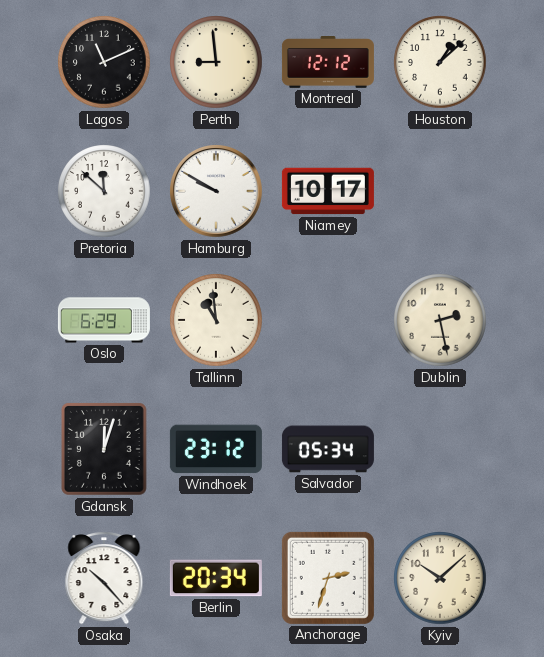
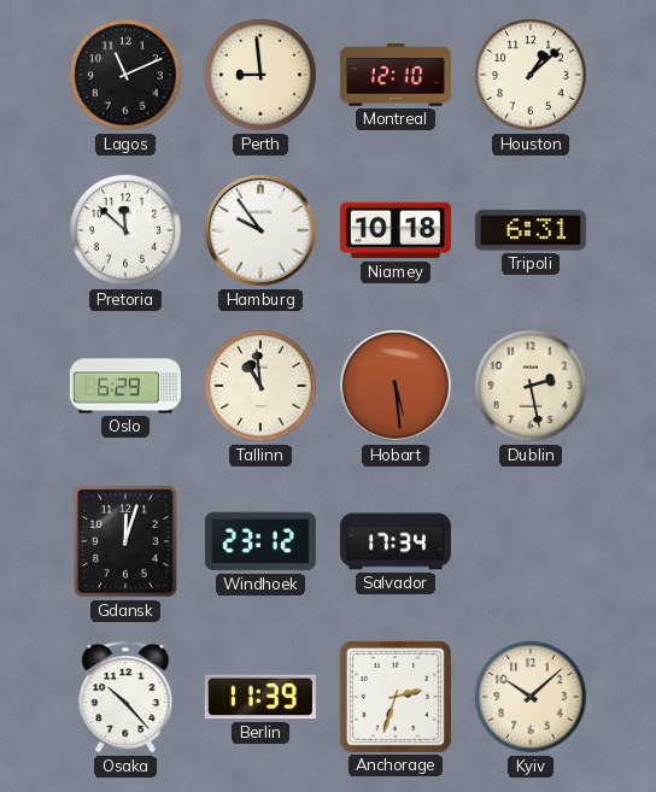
Montreal: 12:12 -> 12:10
Hamburg: 9:50 -> 9:54
Niamey: 10:17 -> 10:18
Tripoli: none -> 6:31
Hobart: none -> 5:29
Salvador: 05:34 -> 17:34
Berlin: 20:34 -> 11:39
